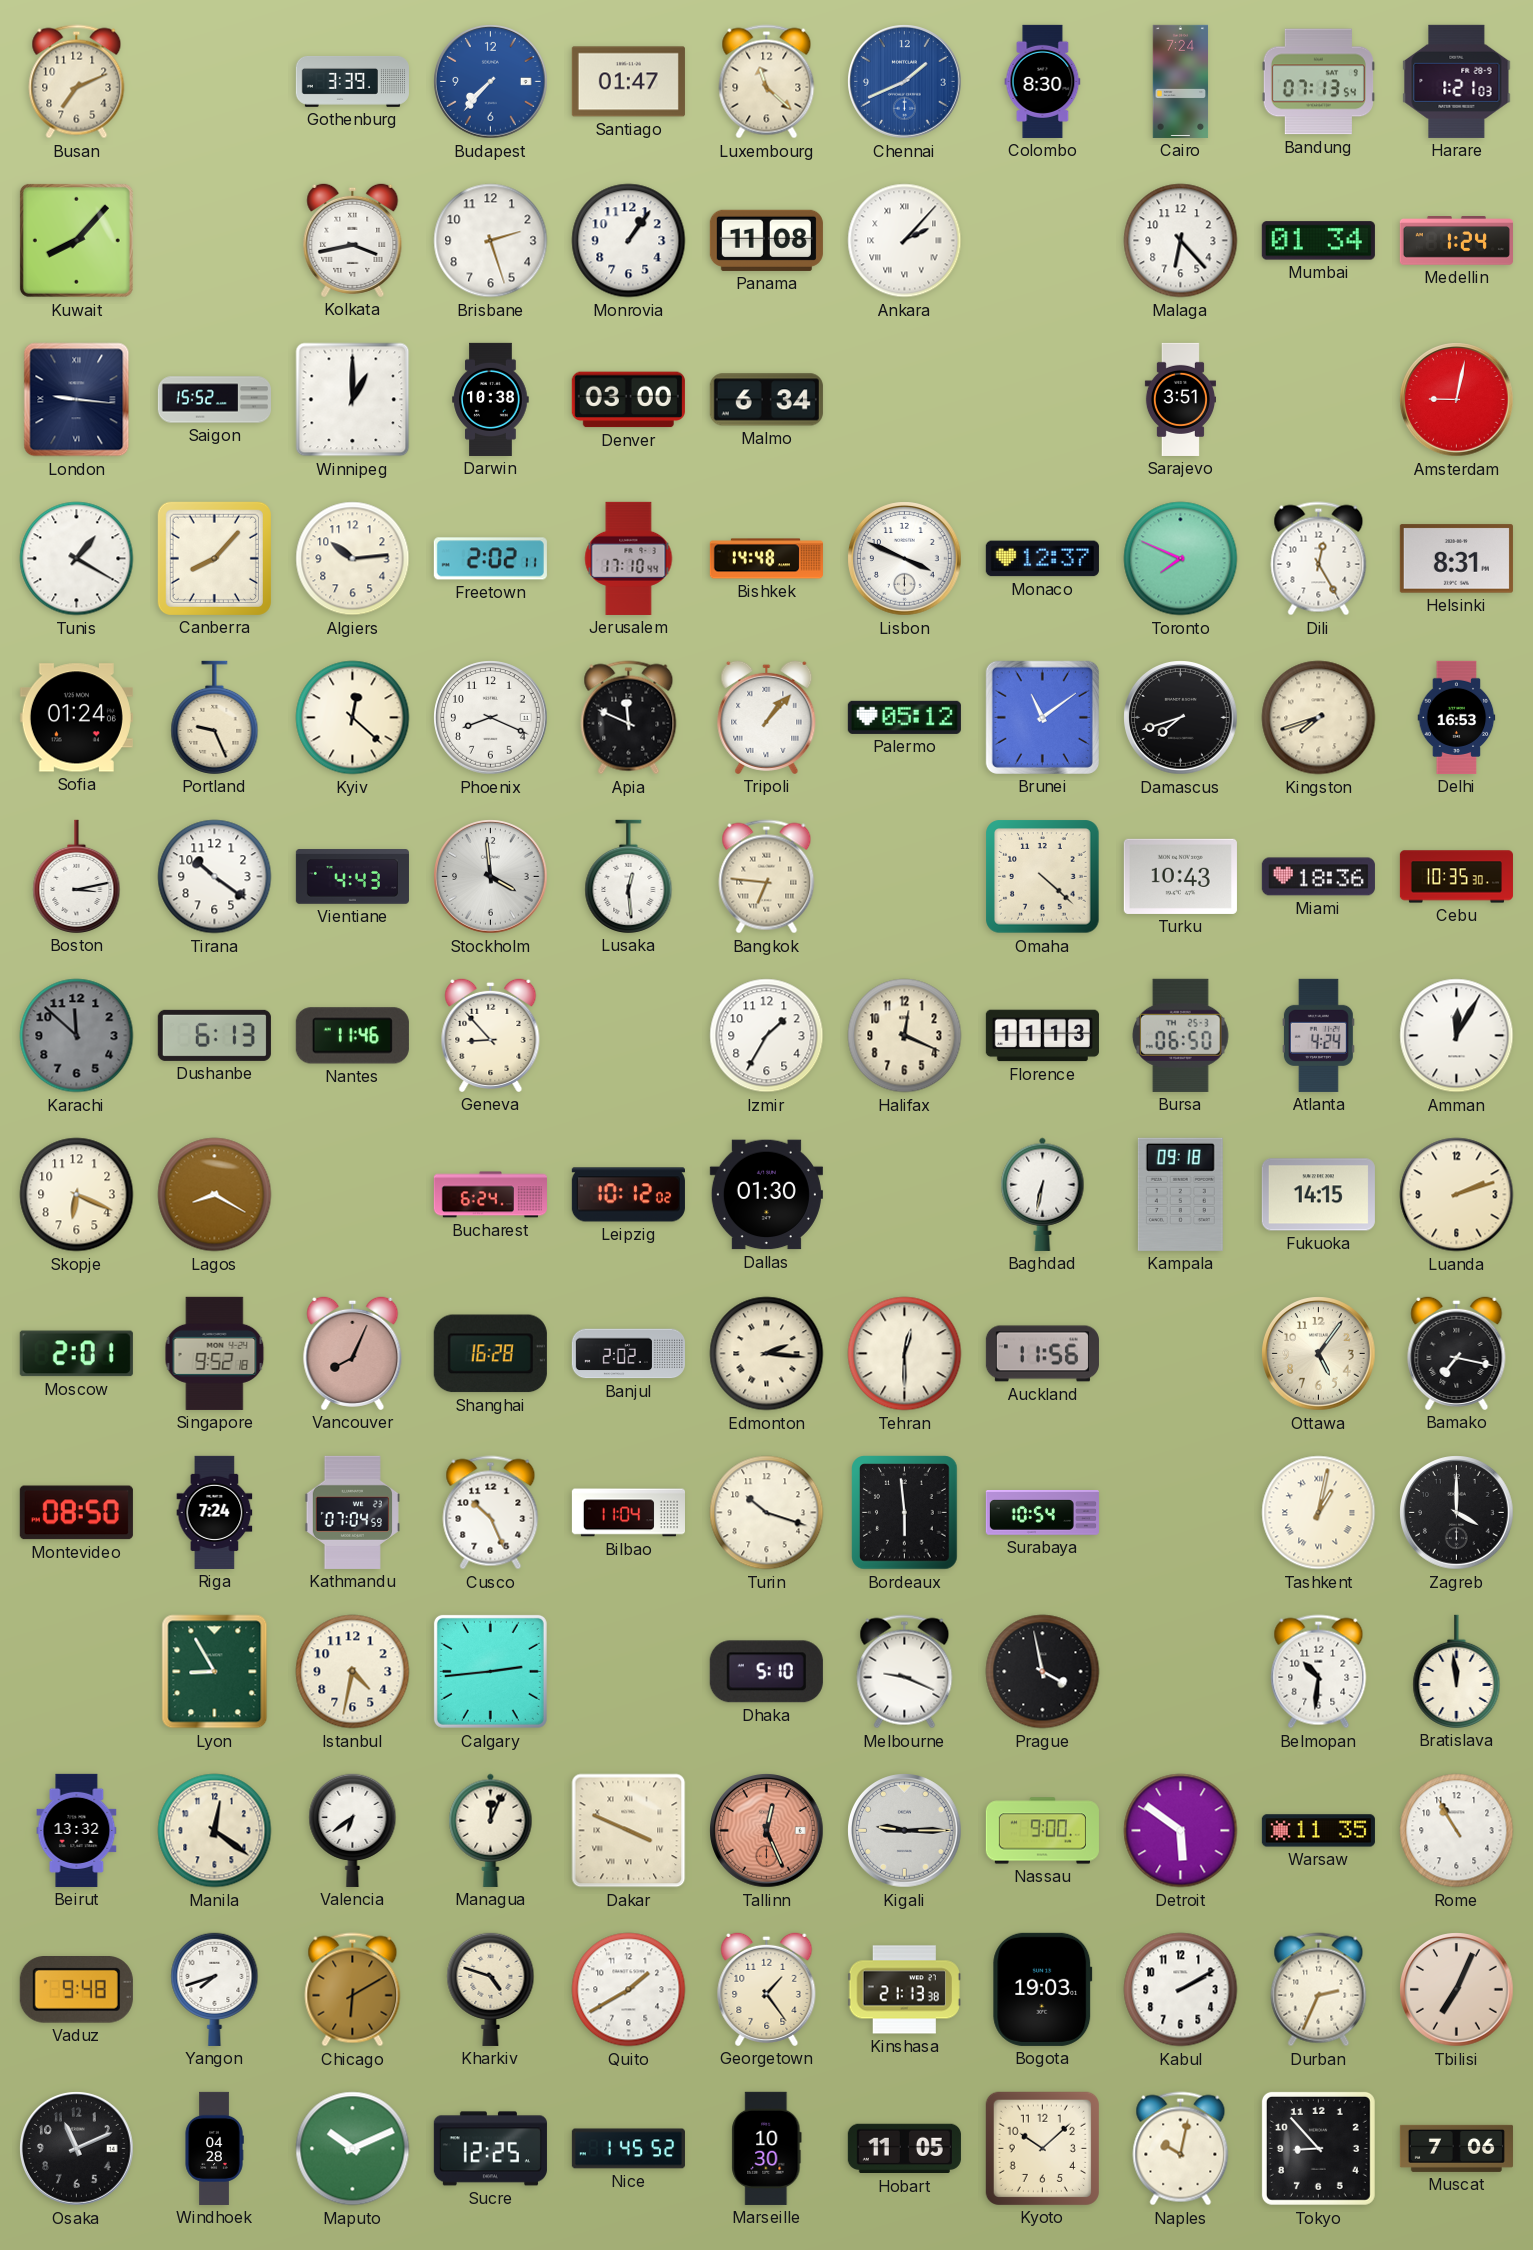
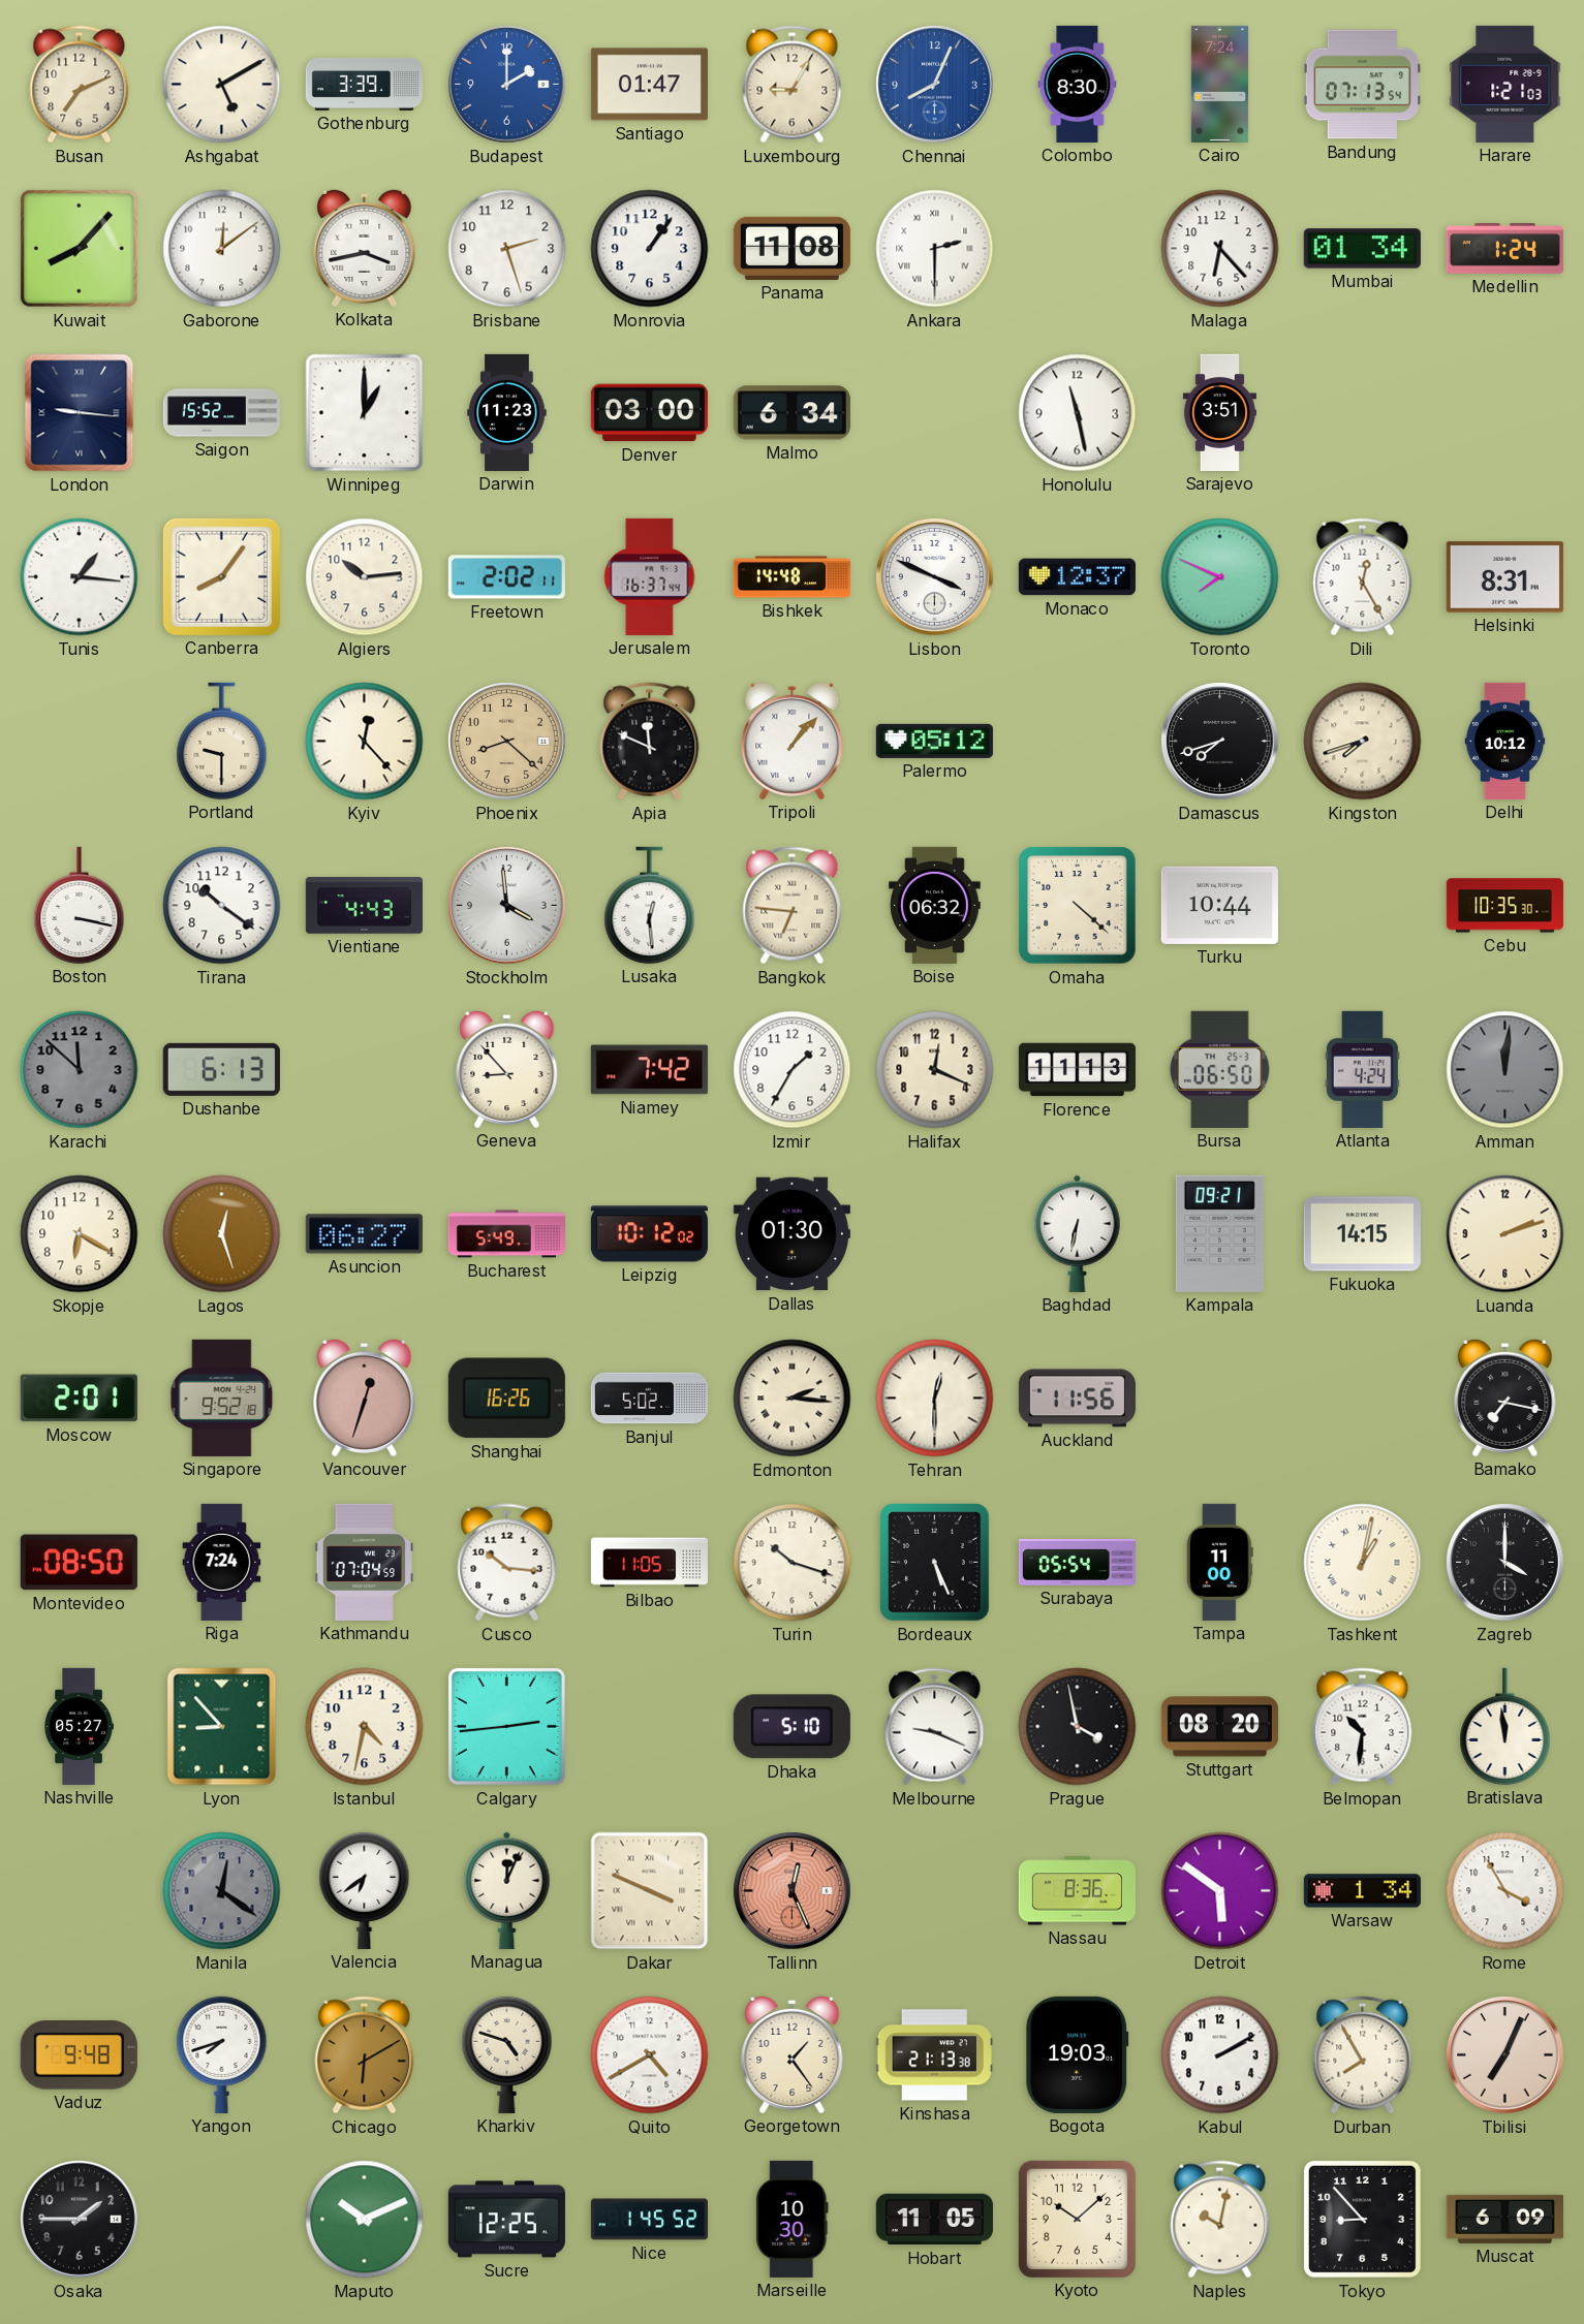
Ashgabat: none -> 5:10
Budapest: 7:37 -> 2:00
Luxembourg: 11:22 -> 9:05
Chennai: 1:41 -> 8:04
Gaborone: none -> 12:09
Ankara: 2:07 -> 2:30
Darwin: 10:38 -> 11:23
Honolulu: none -> 11:28
Amsterdam: 9:02 -> none
Tunis: 1:20 -> 1:16
Canberra: 8:07 -> 8:06
Jerusalem: 17:10 -> 16:37
Sofia: 01:24 -> none
Portland: 9:26 -> 9:30
Kyiv: 12:22 -> 12:23
Phoenix: 8:19 -> 8:22
Phoenix dial: white -> champagne
Brunei: 11:09 -> none
Delhi: 16:53 -> 10:12
Boston: 3:13 -> 3:17
Boise: none -> 06:32
Turku: 10:43 -> 10:44
Miami: 18:36 -> none
Nantes: 11:46 -> none
Niamey: none -> 7:42
Amman: 12:05 -> 12:01
Amman dial: white -> grey
Skopje: 6:19 -> 6:20
Lagos: 8:20 -> 12:27
Asuncion: none -> 06:27
Bucharest: 6:24 -> 5:49
Kampala: 09:18 -> 09:21
Vancouver: 8:04 -> 12:33
Shanghai: 16:28 -> 16:26
Banjul: 2:02 -> 5:02
Ottawa: 5:06 -> none
Cusco: 10:26 -> 10:16
Bilbao: 11:04 -> 11:05
Bordeaux: 5:59 -> 5:26
Surabaya: 10:54 -> 05:54
Tampa: none -> 11:00
Nashville: none -> 05:27
Lyon: 8:55 -> 8:53
Stuttgart: none -> 08:20
Beirut: 13:32 -> none
Manila dial: cream -> grey
Kigali: 9:15 -> none
Nassau: 9:00 -> 8:36
Warsaw: 11:35 -> 1:34
Rome: 10:55 -> 3:55
Quito: 1:40 -> 4:40
Durban: 2:34 -> 7:55
Osaka: 11:11 -> 1:45
Windhoek: 04:28 -> none
Muscat: 7:06 -> 6:09
